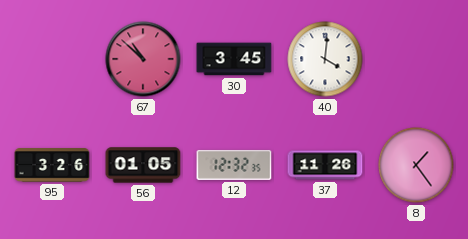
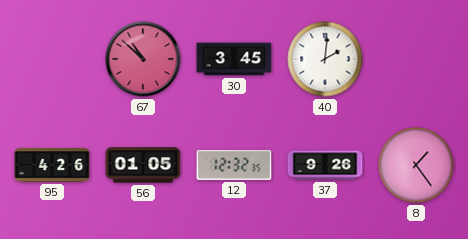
40: 4:01 -> 2:01
95: 3:26 -> 4:26
37: 11:26 -> 9:26
